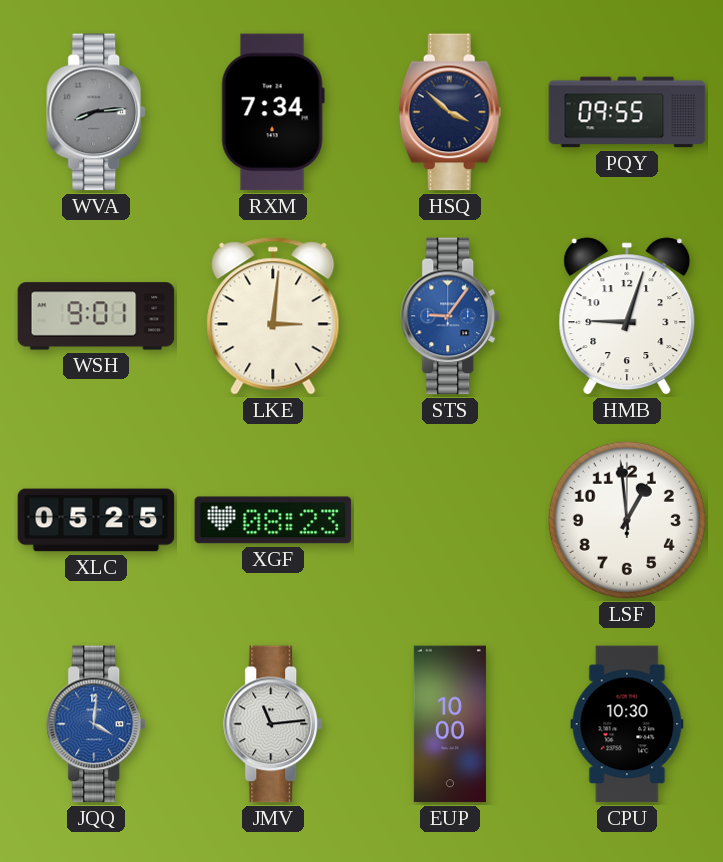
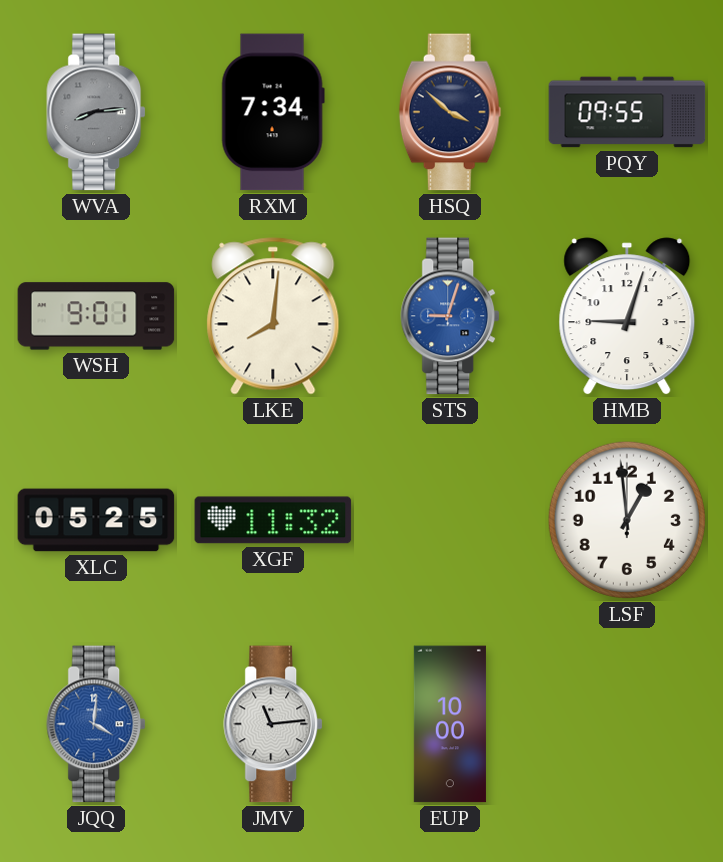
LKE: 3:01 -> 8:01
STS: 9:06 -> 9:03
XGF: 08:23 -> 11:32
CPU: 10:30 -> none
